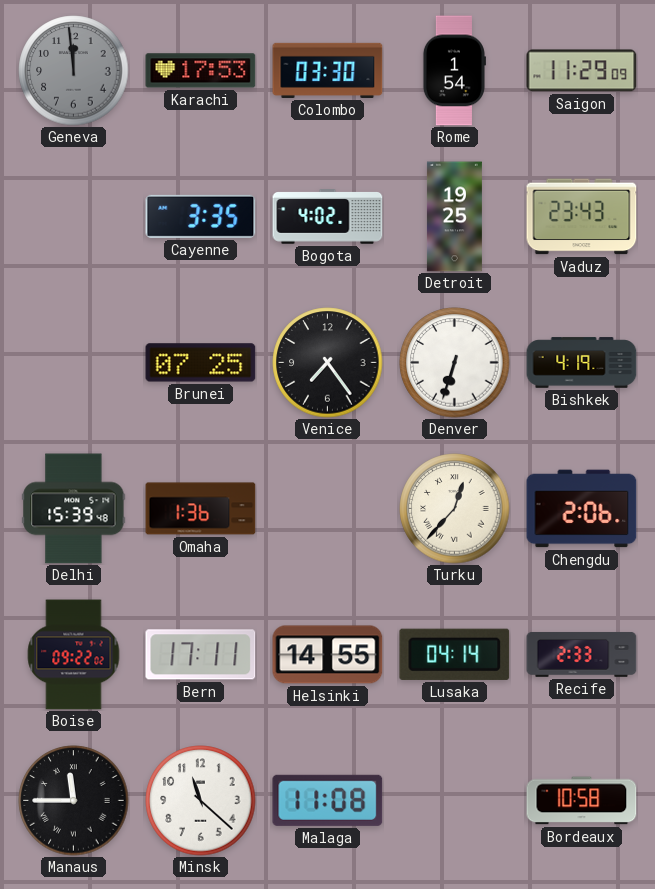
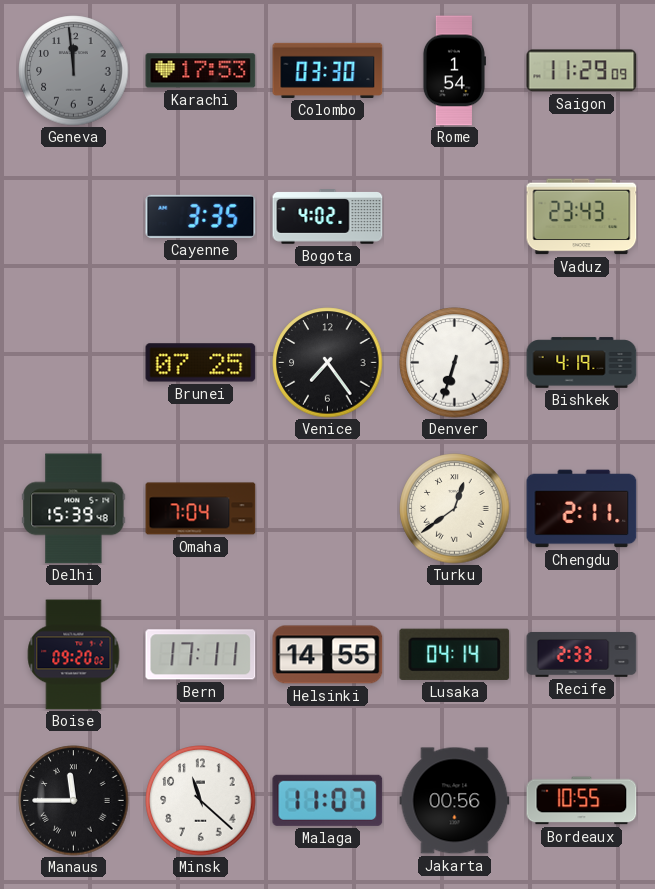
Detroit: 19:25 -> none
Omaha: 1:36 -> 7:04
Turku: 12:37 -> 12:39
Chengdu: 2:06 -> 2:11
Boise: 09:22 -> 09:20
Malaga: 11:08 -> 11:07
Jakarta: none -> 00:56
Bordeaux: 10:58 -> 10:55
